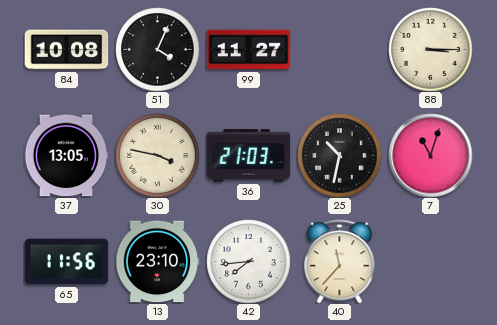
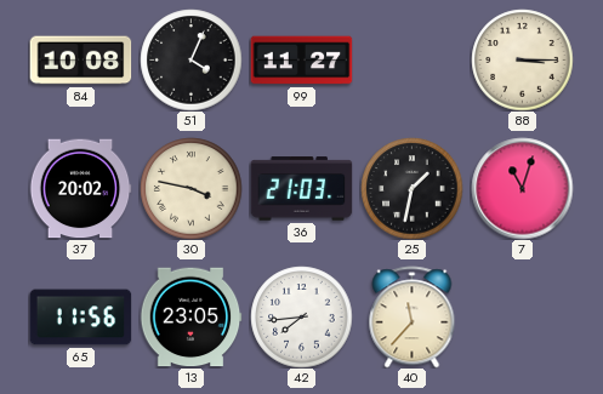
37: 13:05 -> 20:02
25: 10:32 -> 1:32
13: 23:10 -> 23:05
